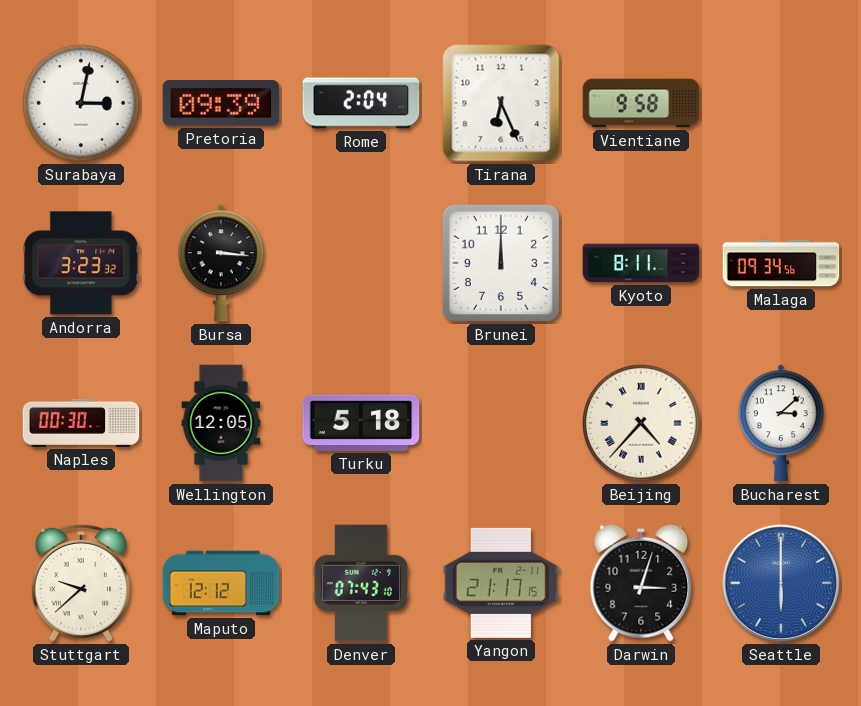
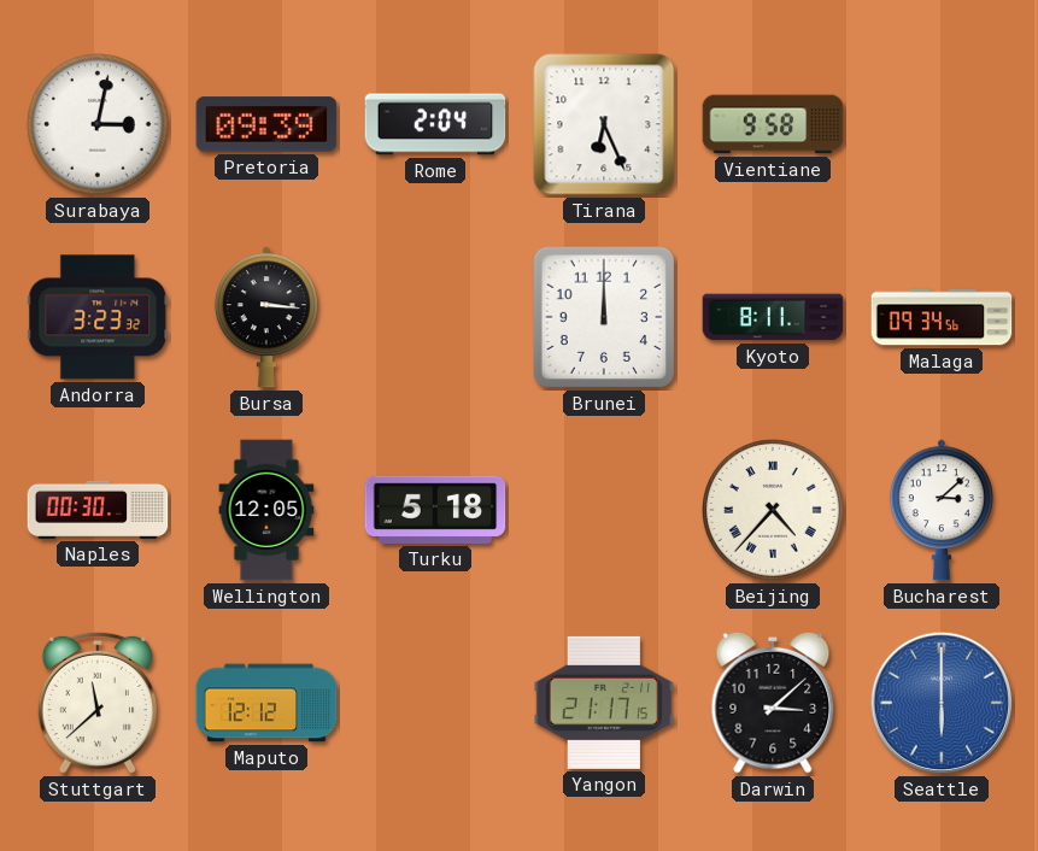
Stuttgart: 9:38 -> 11:38
Denver: 07:43 -> none
Darwin: 3:03 -> 3:08
